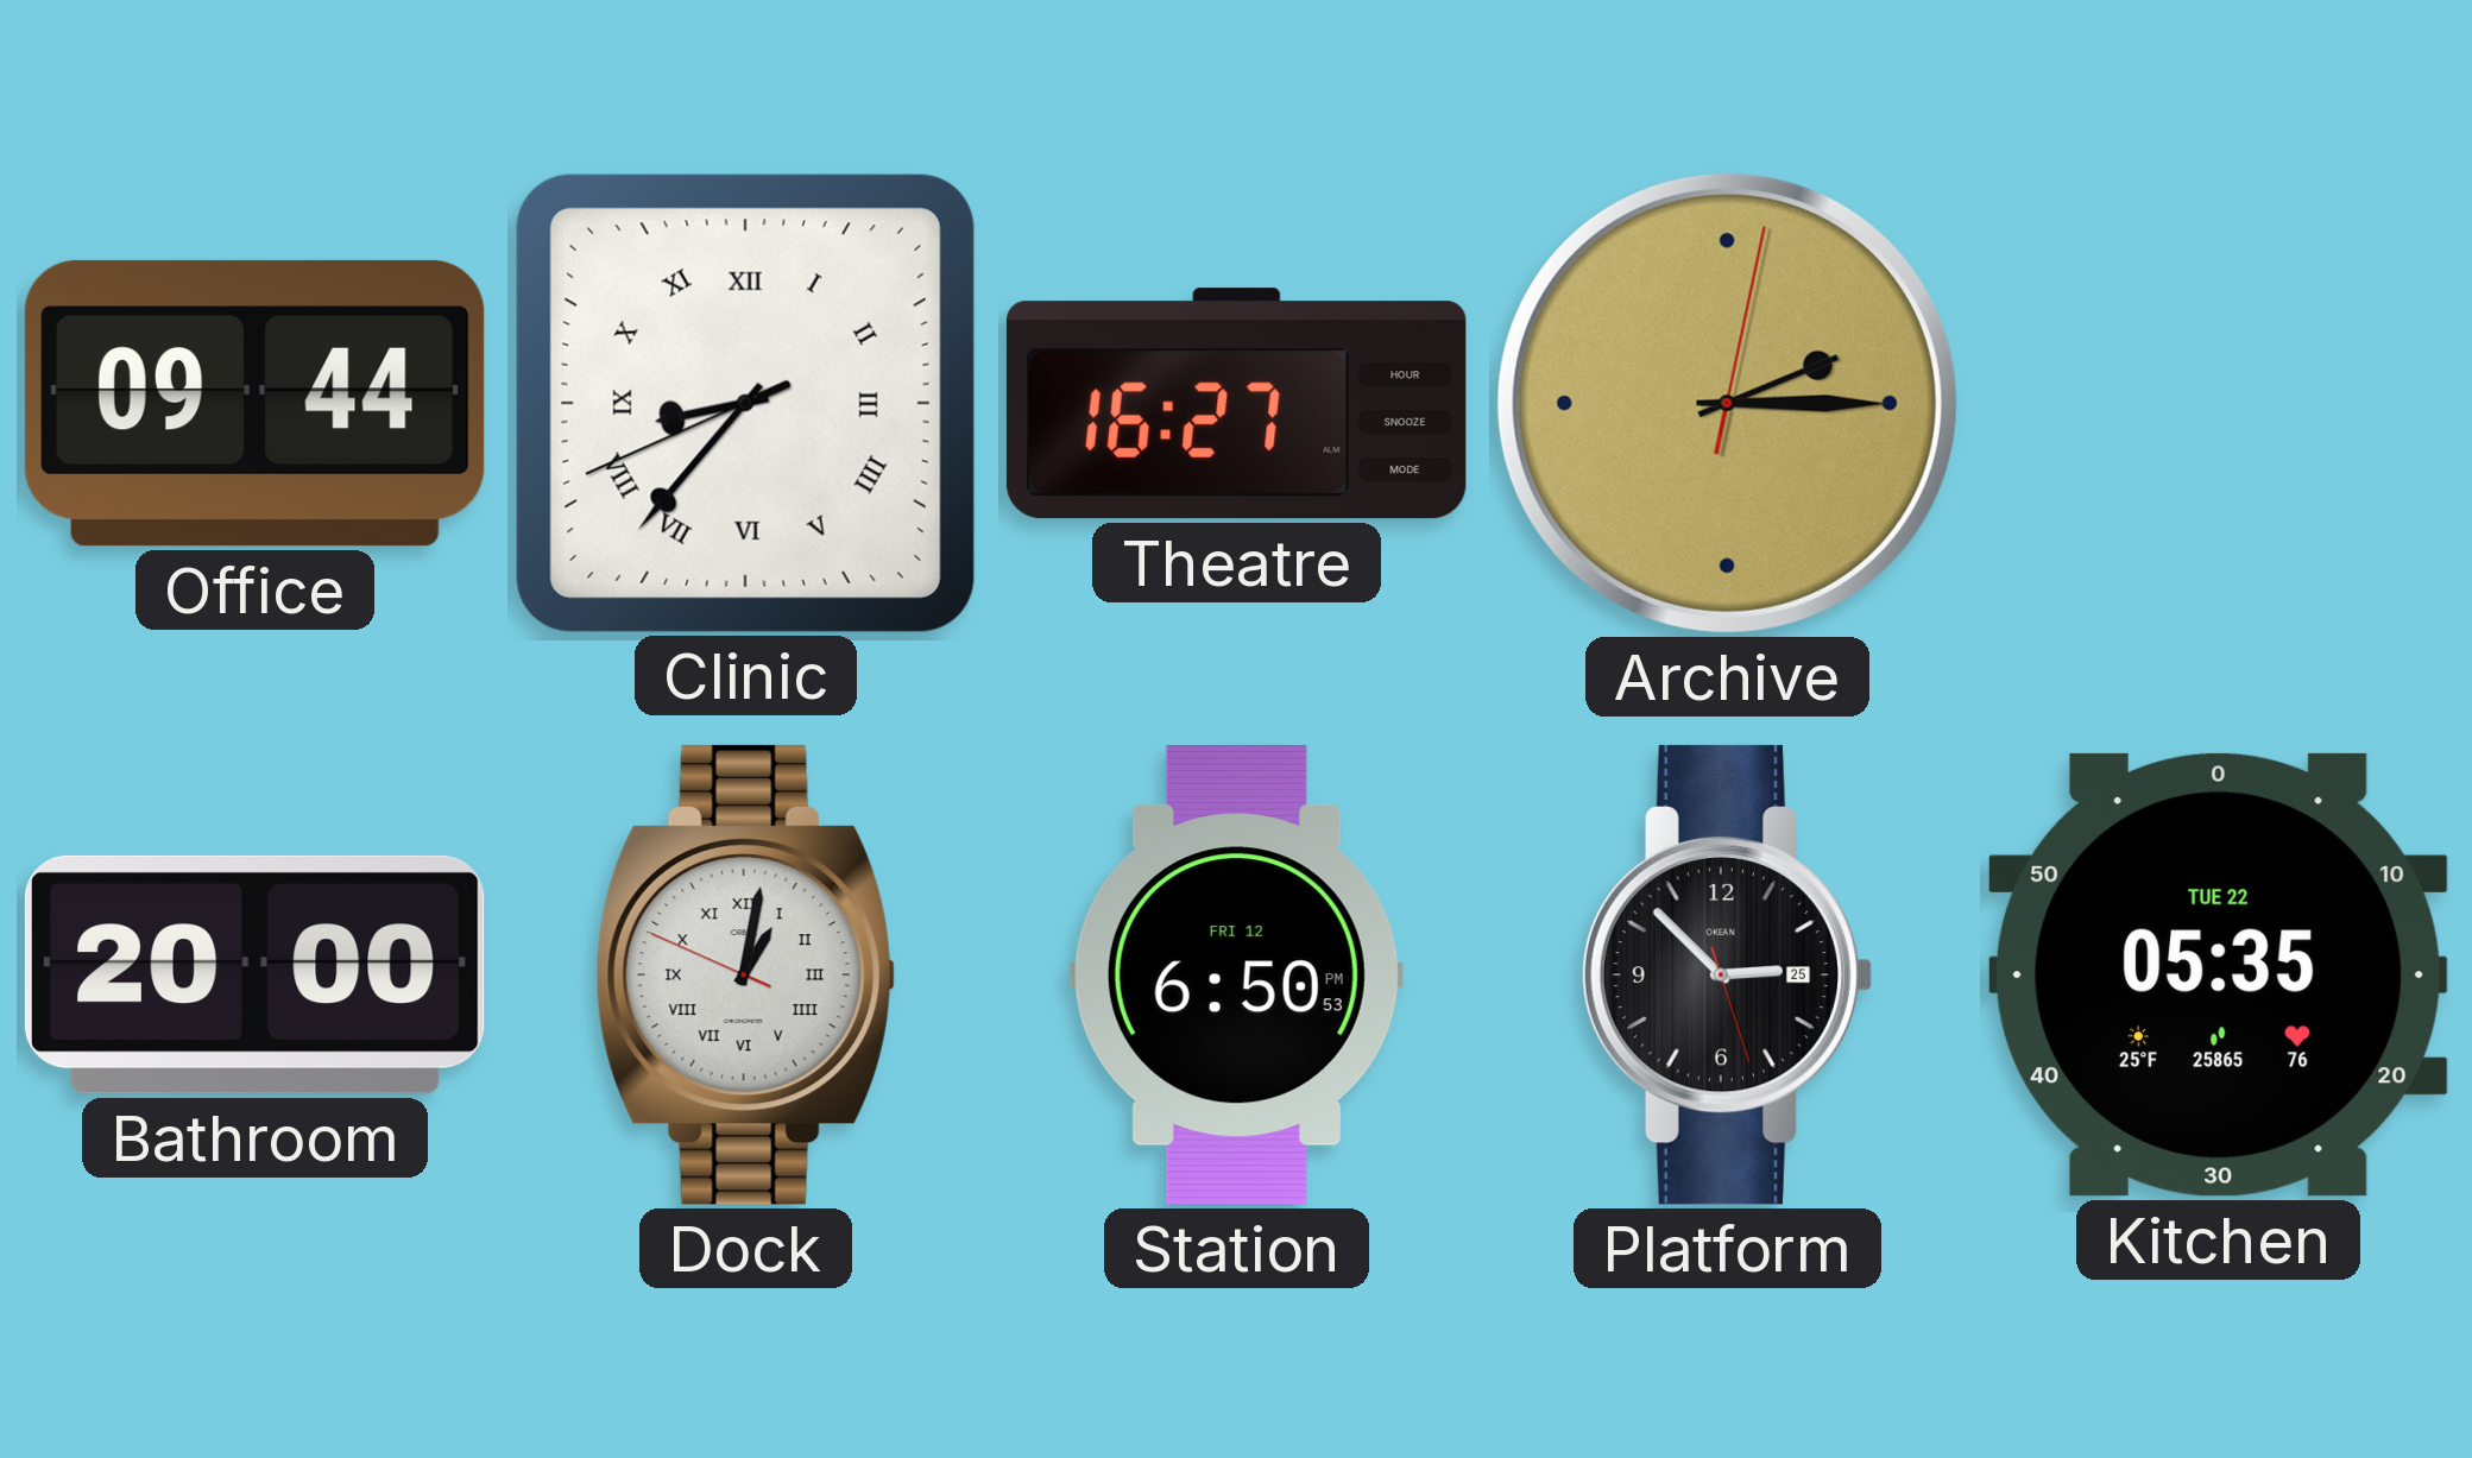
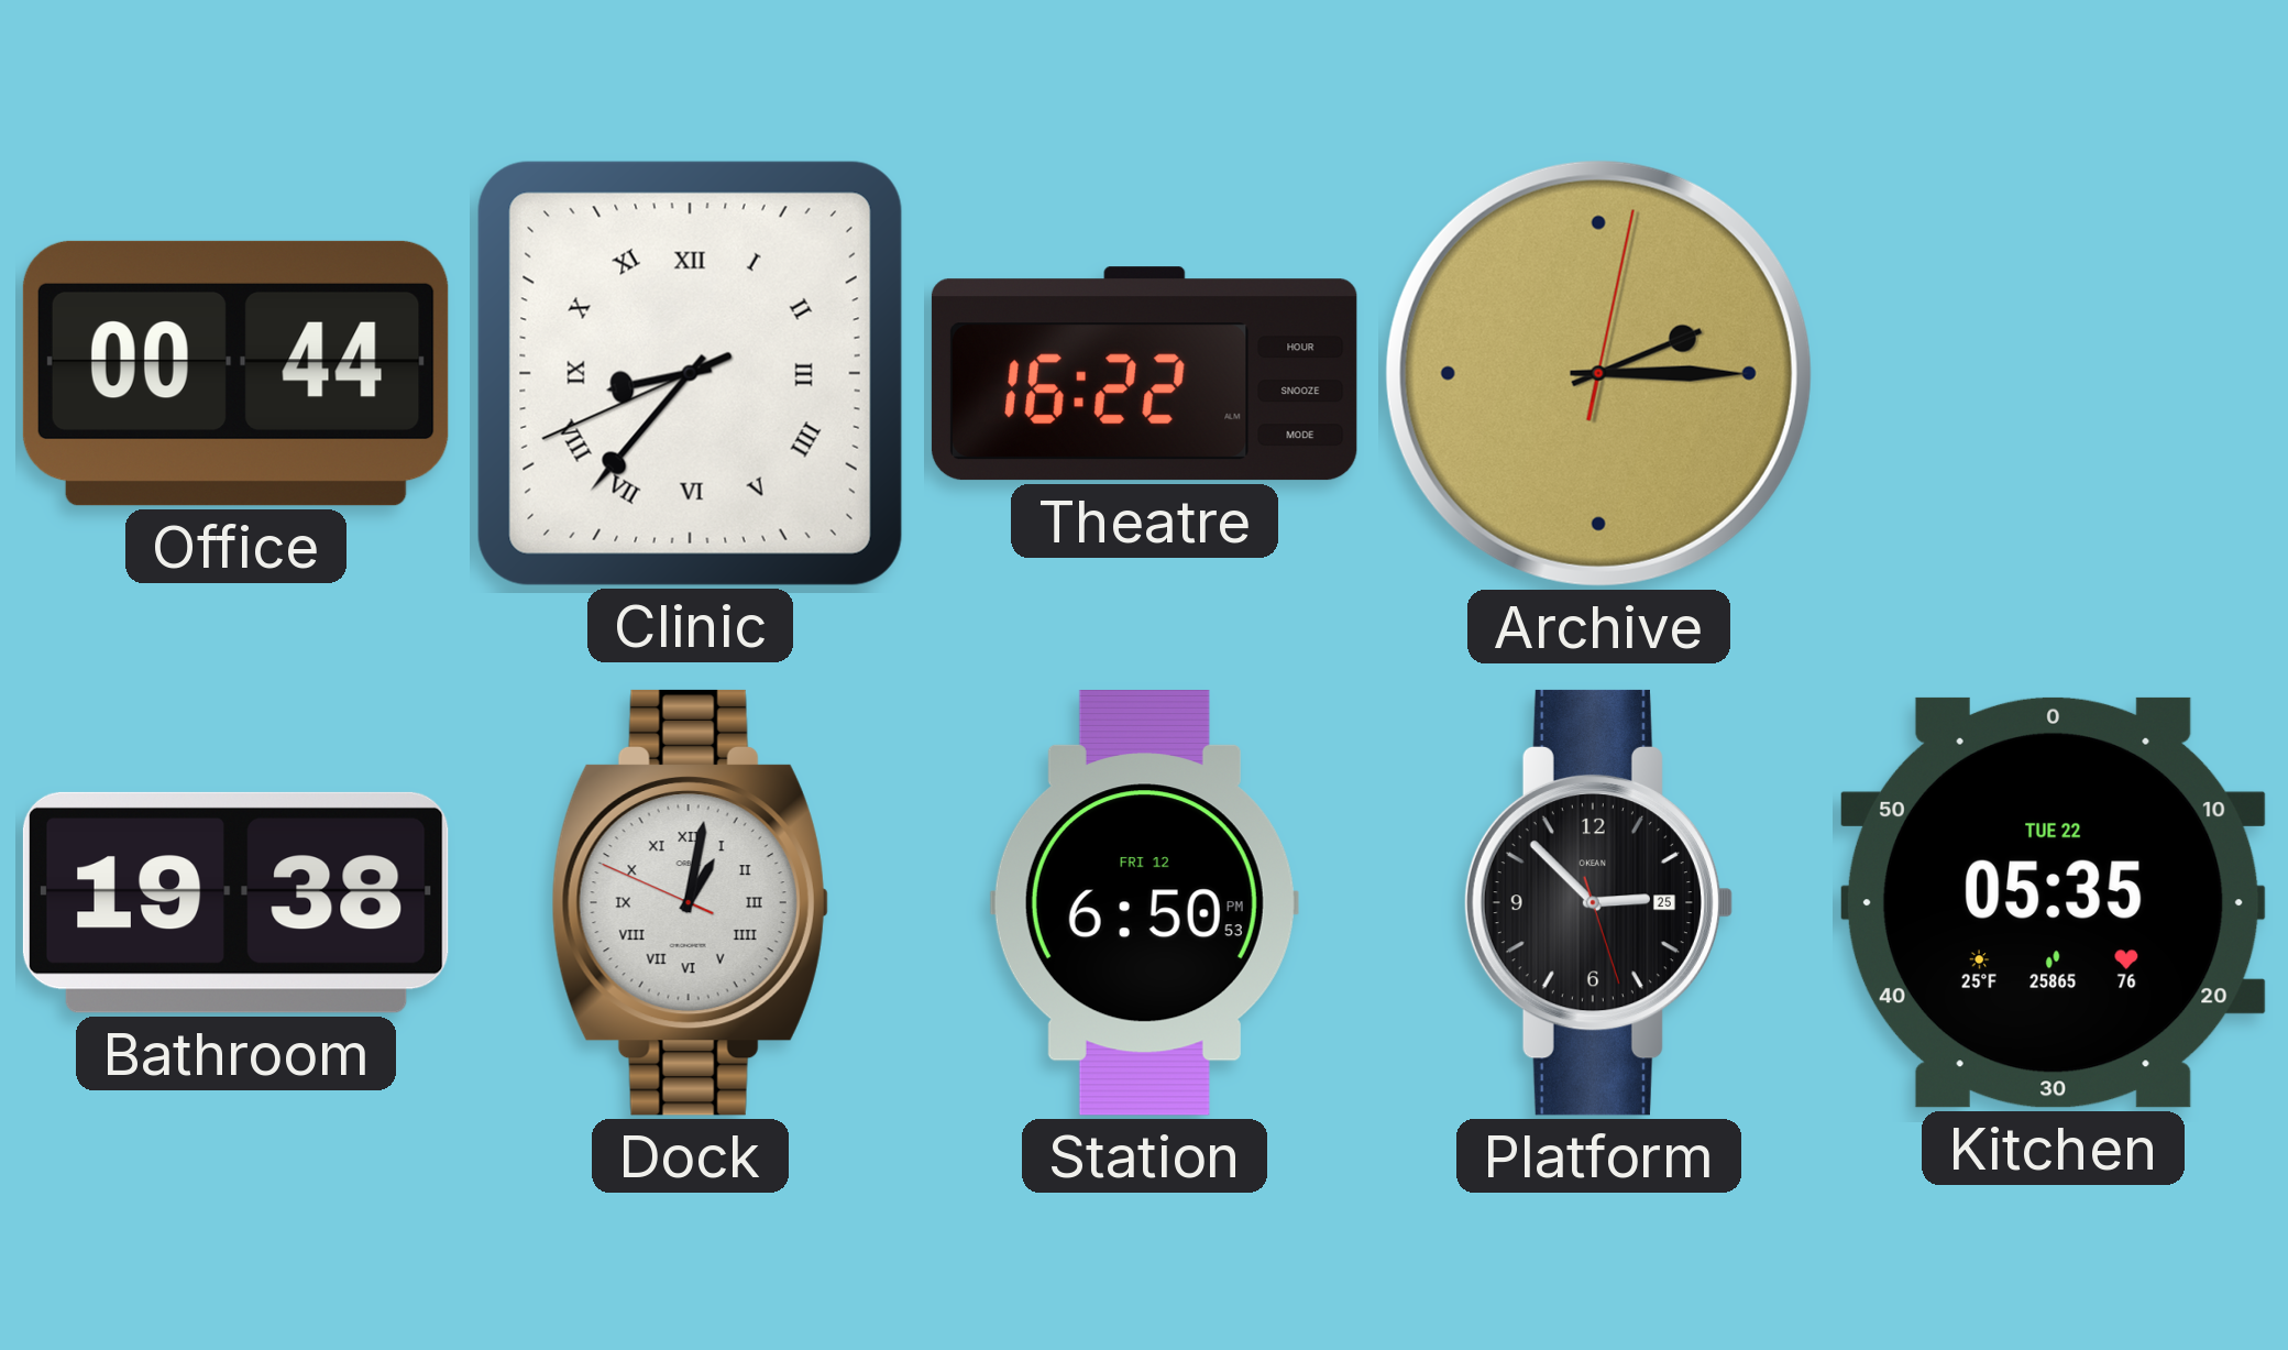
Office: 09:44 -> 00:44
Theatre: 16:27 -> 16:22
Bathroom: 20:00 -> 19:38
